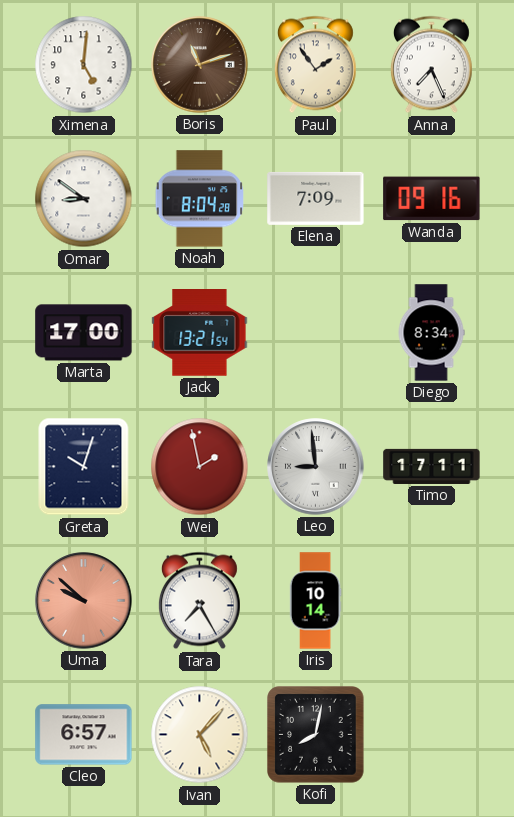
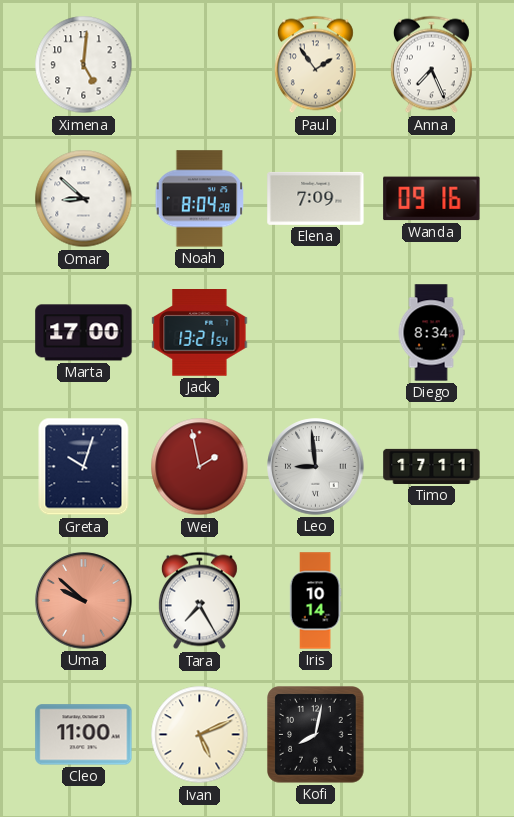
Boris: 11:12 -> none
Omar: 8:51 -> 8:52
Cleo: 6:57 -> 11:00
Ivan: 5:07 -> 5:11
